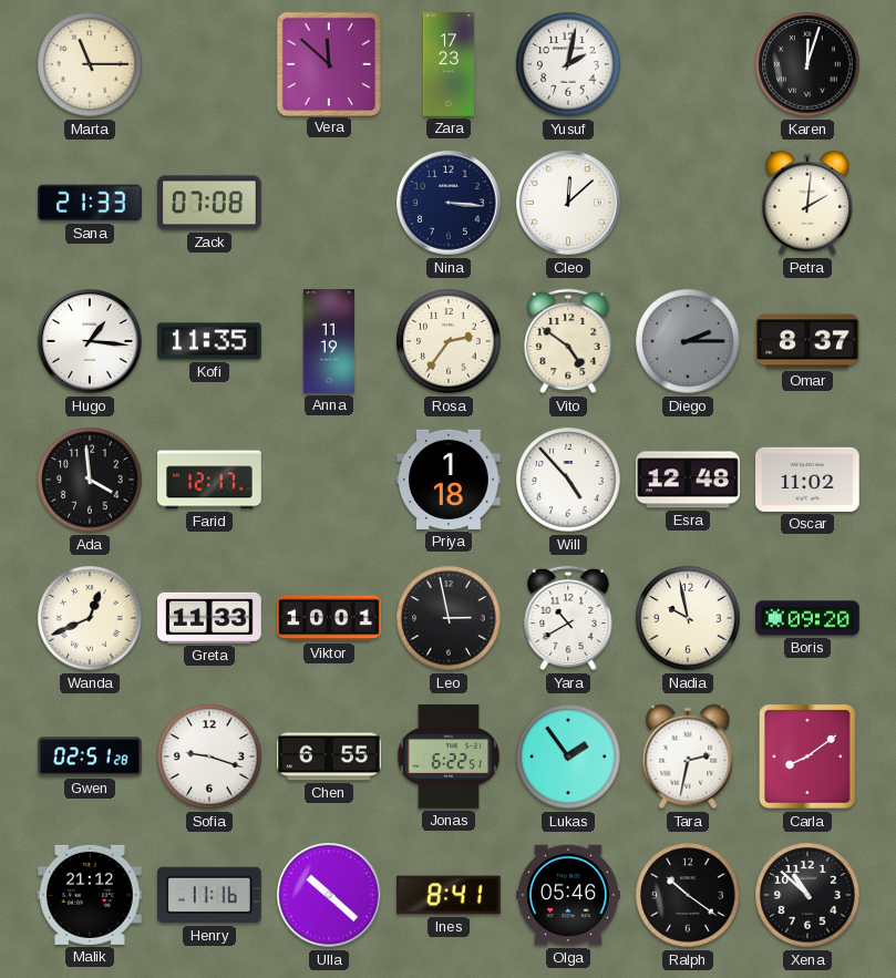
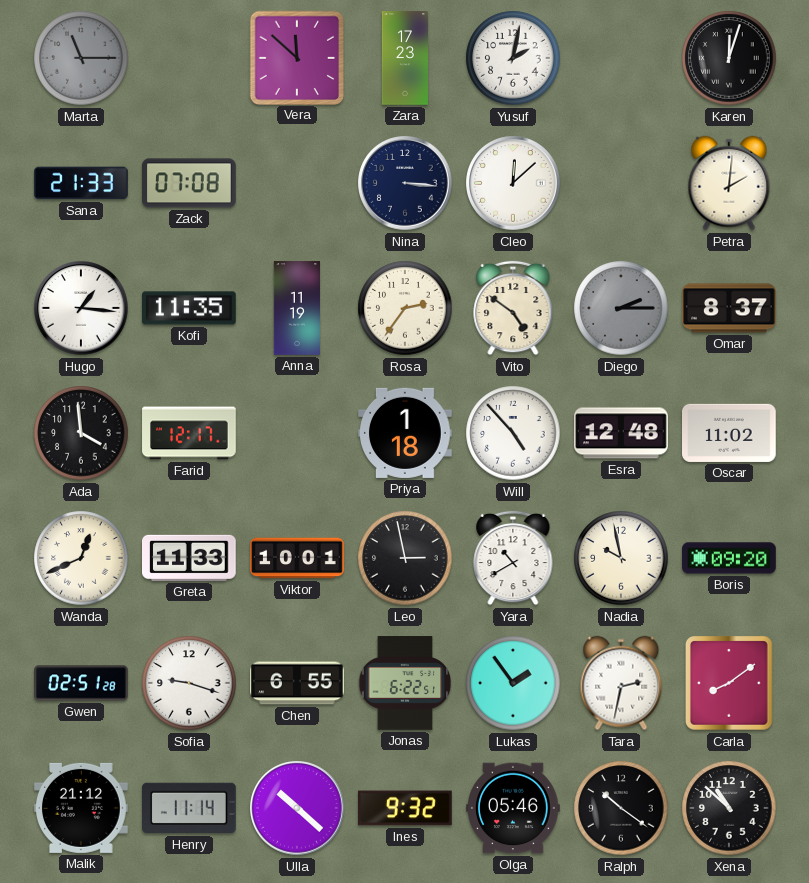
Marta dial: cream -> grey
Henry: 11:16 -> 11:14
Ines: 8:41 -> 9:32
